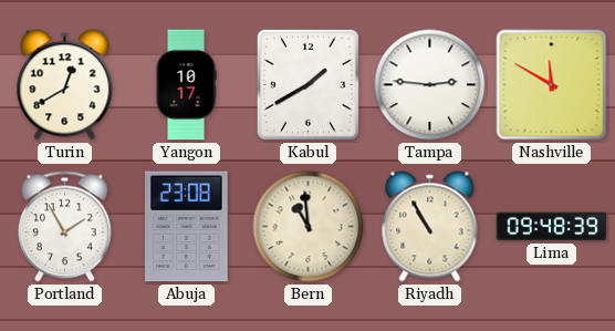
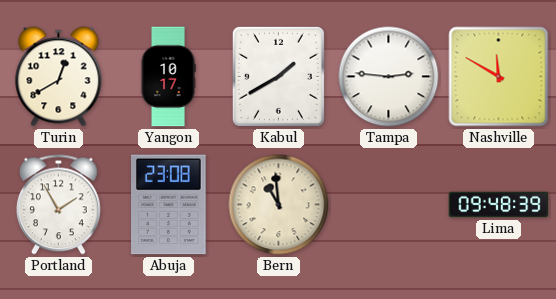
Riyadh: 10:55 -> none
